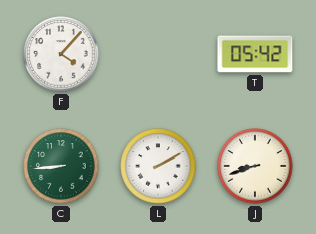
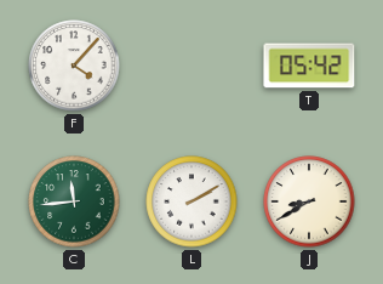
C: 8:44 -> 11:44
J: 8:42 -> 8:40
